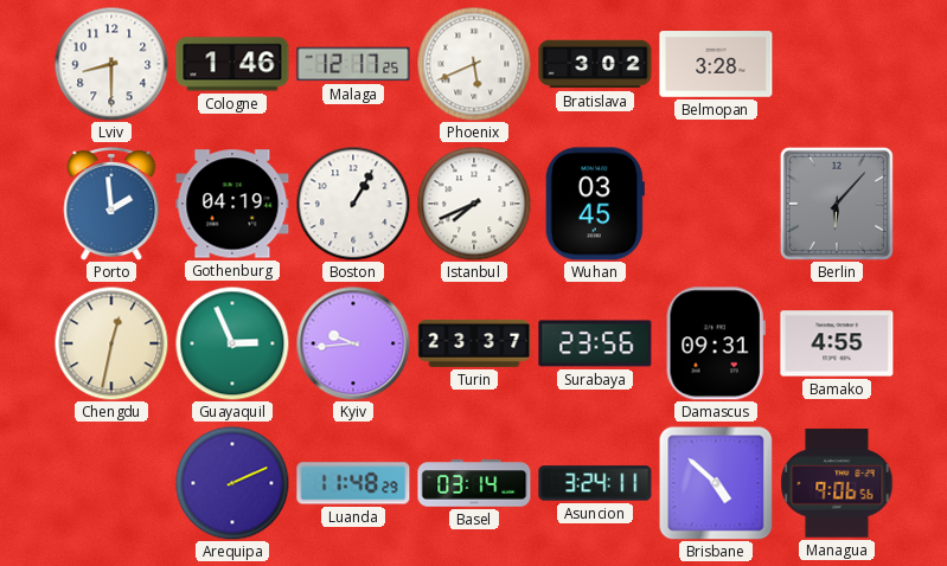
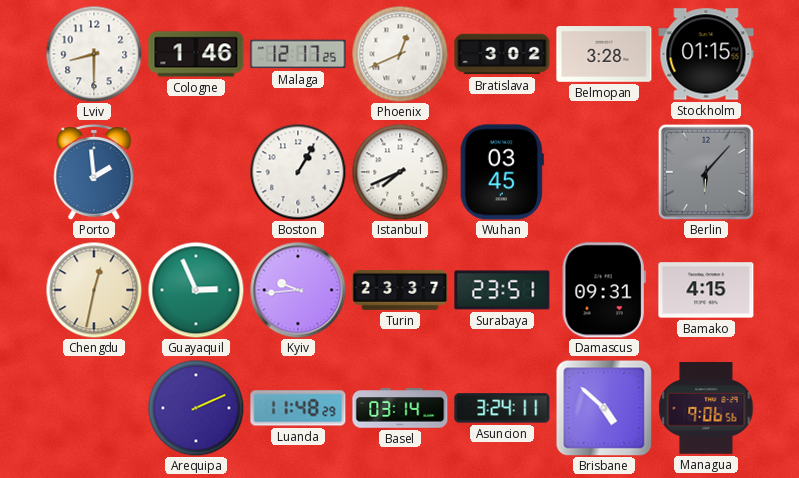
Phoenix: 5:41 -> 12:41
Stockholm: none -> 01:15
Gothenburg: 04:19 -> none
Surabaya: 23:56 -> 23:51
Bamako: 4:55 -> 4:15
